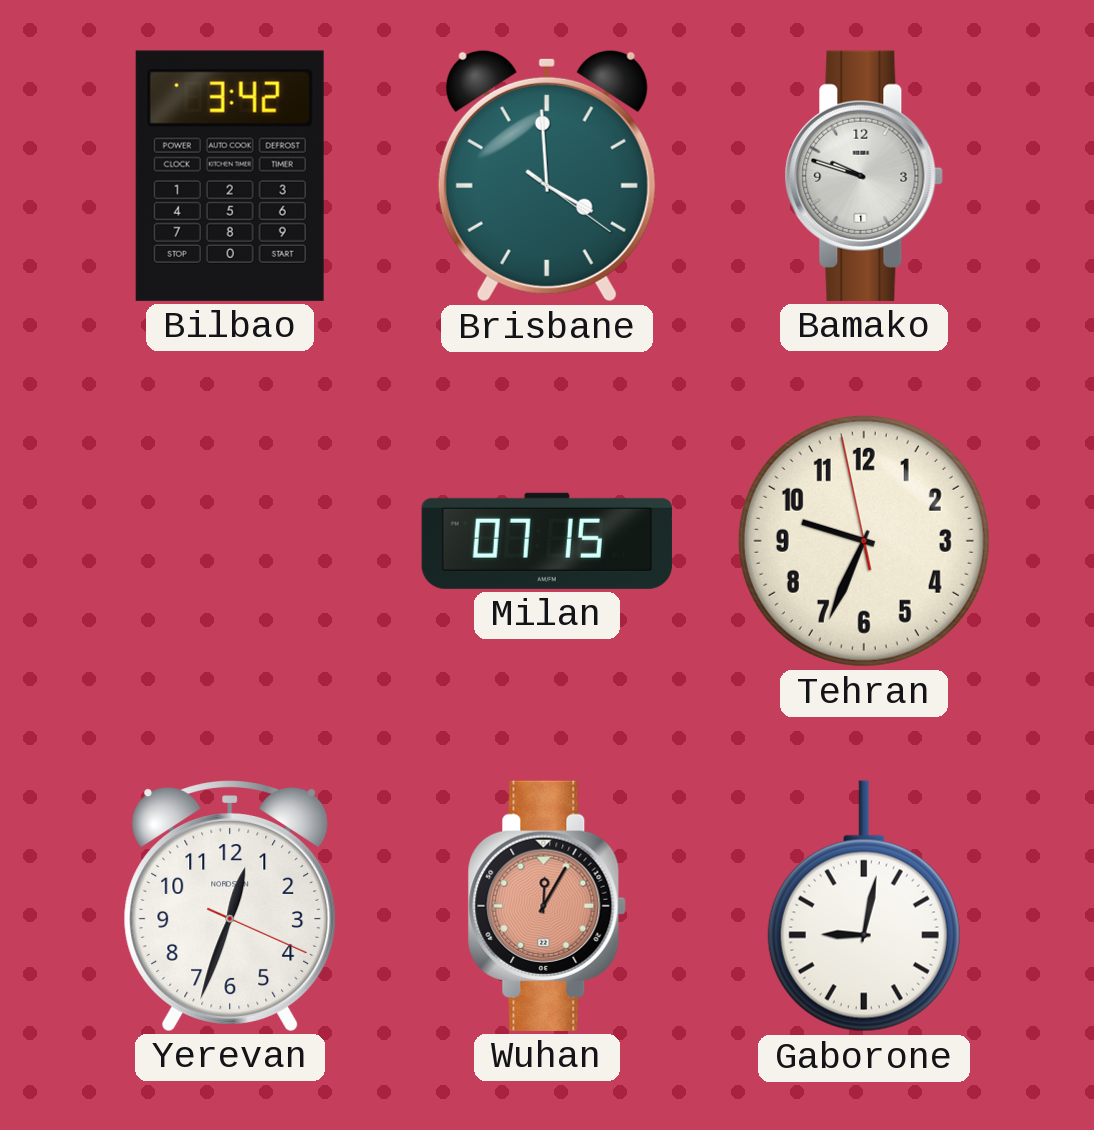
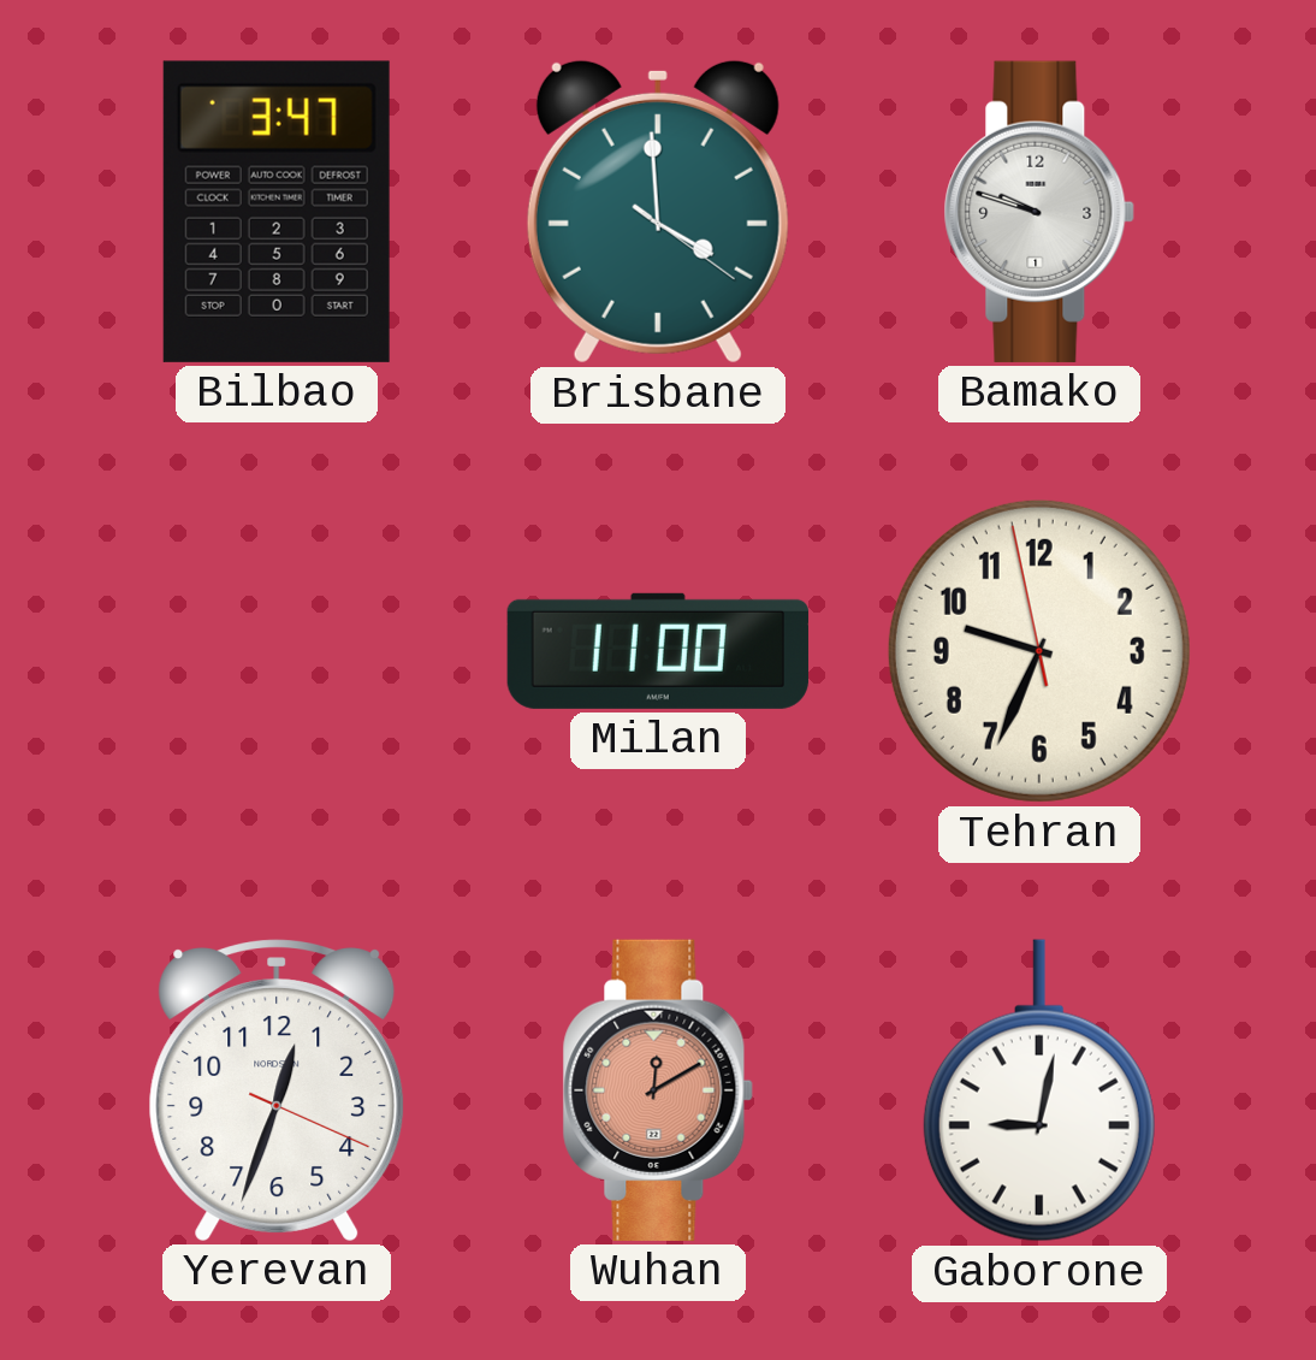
Bilbao: 3:42 -> 3:47
Milan: 07:15 -> 11:00
Wuhan: 12:05 -> 12:10
